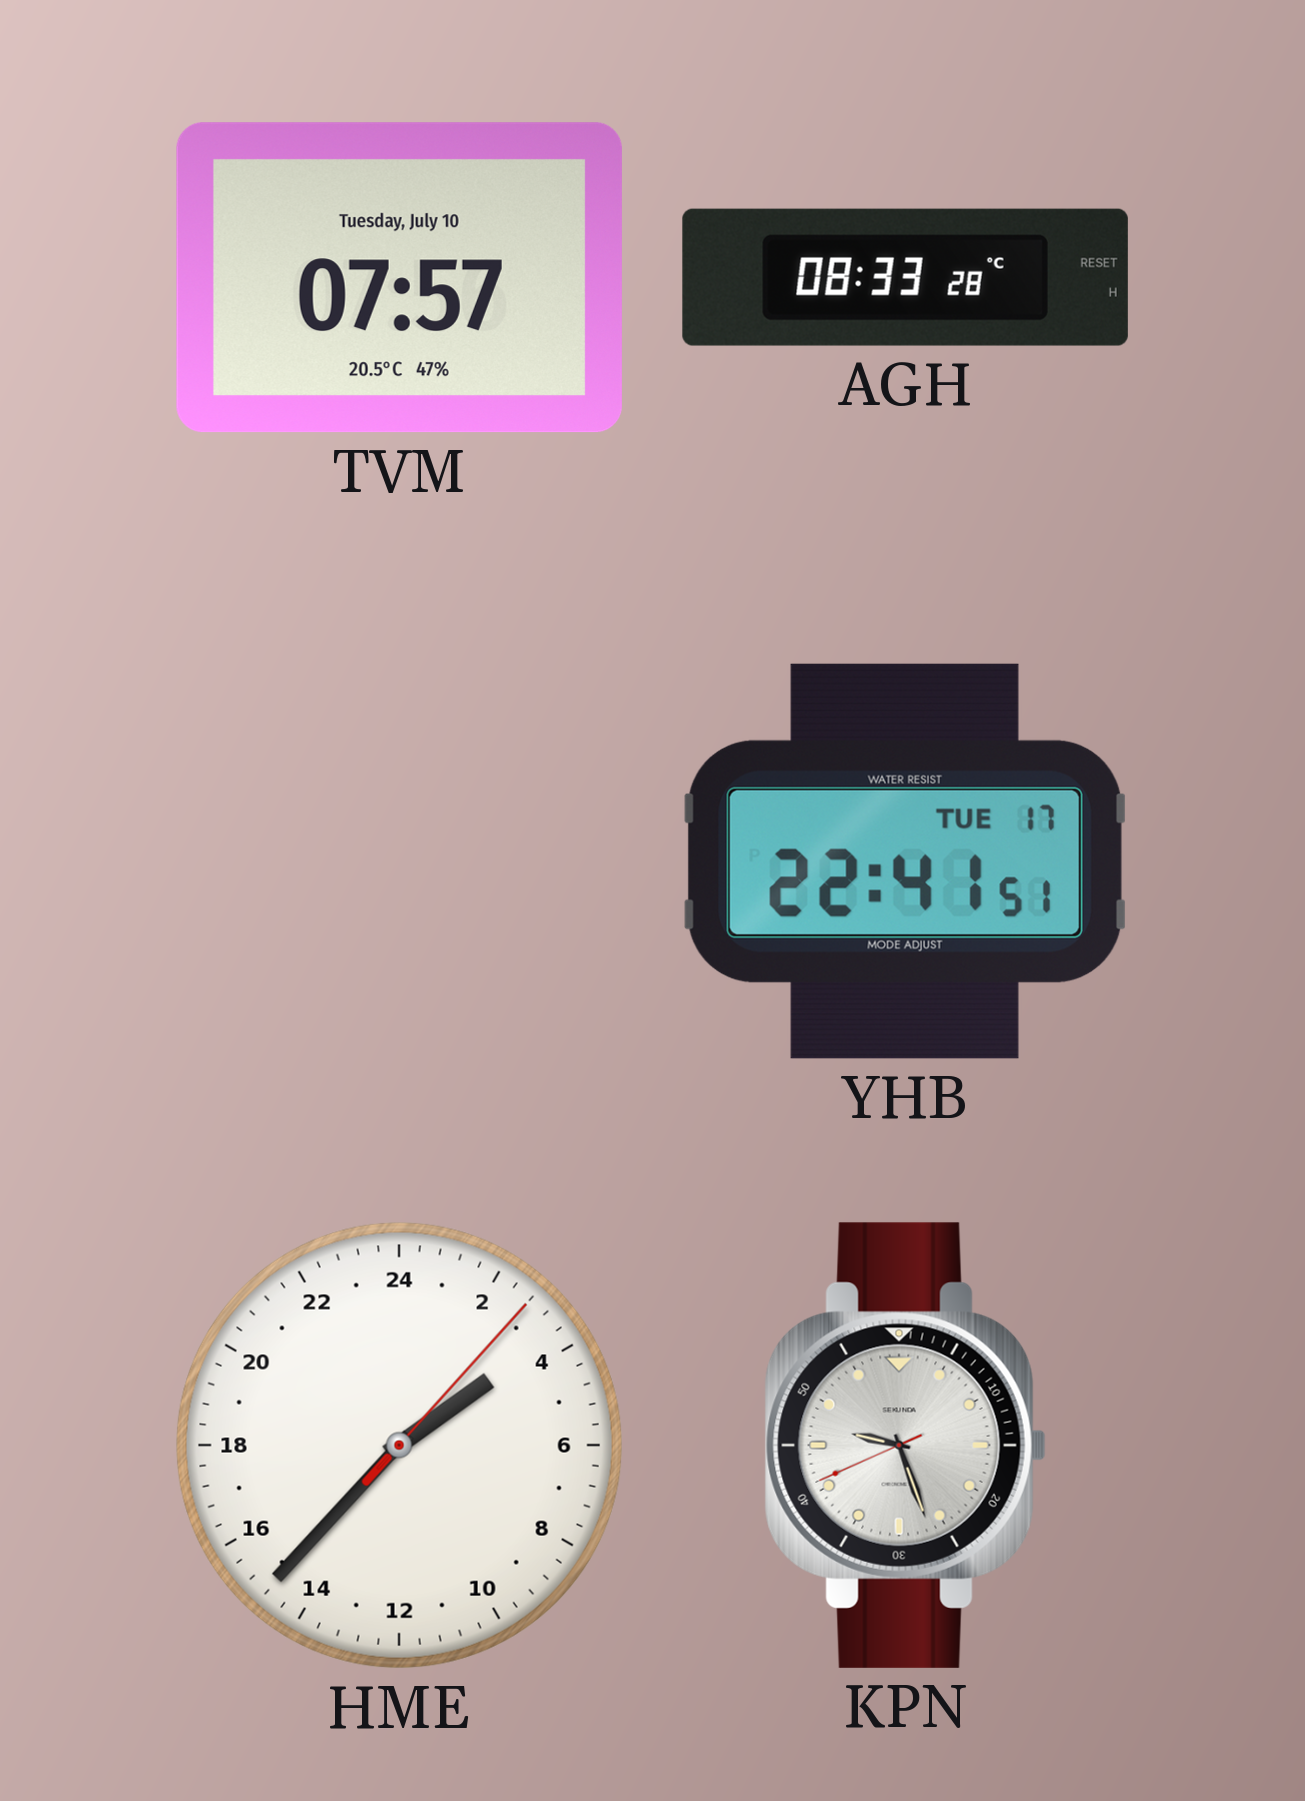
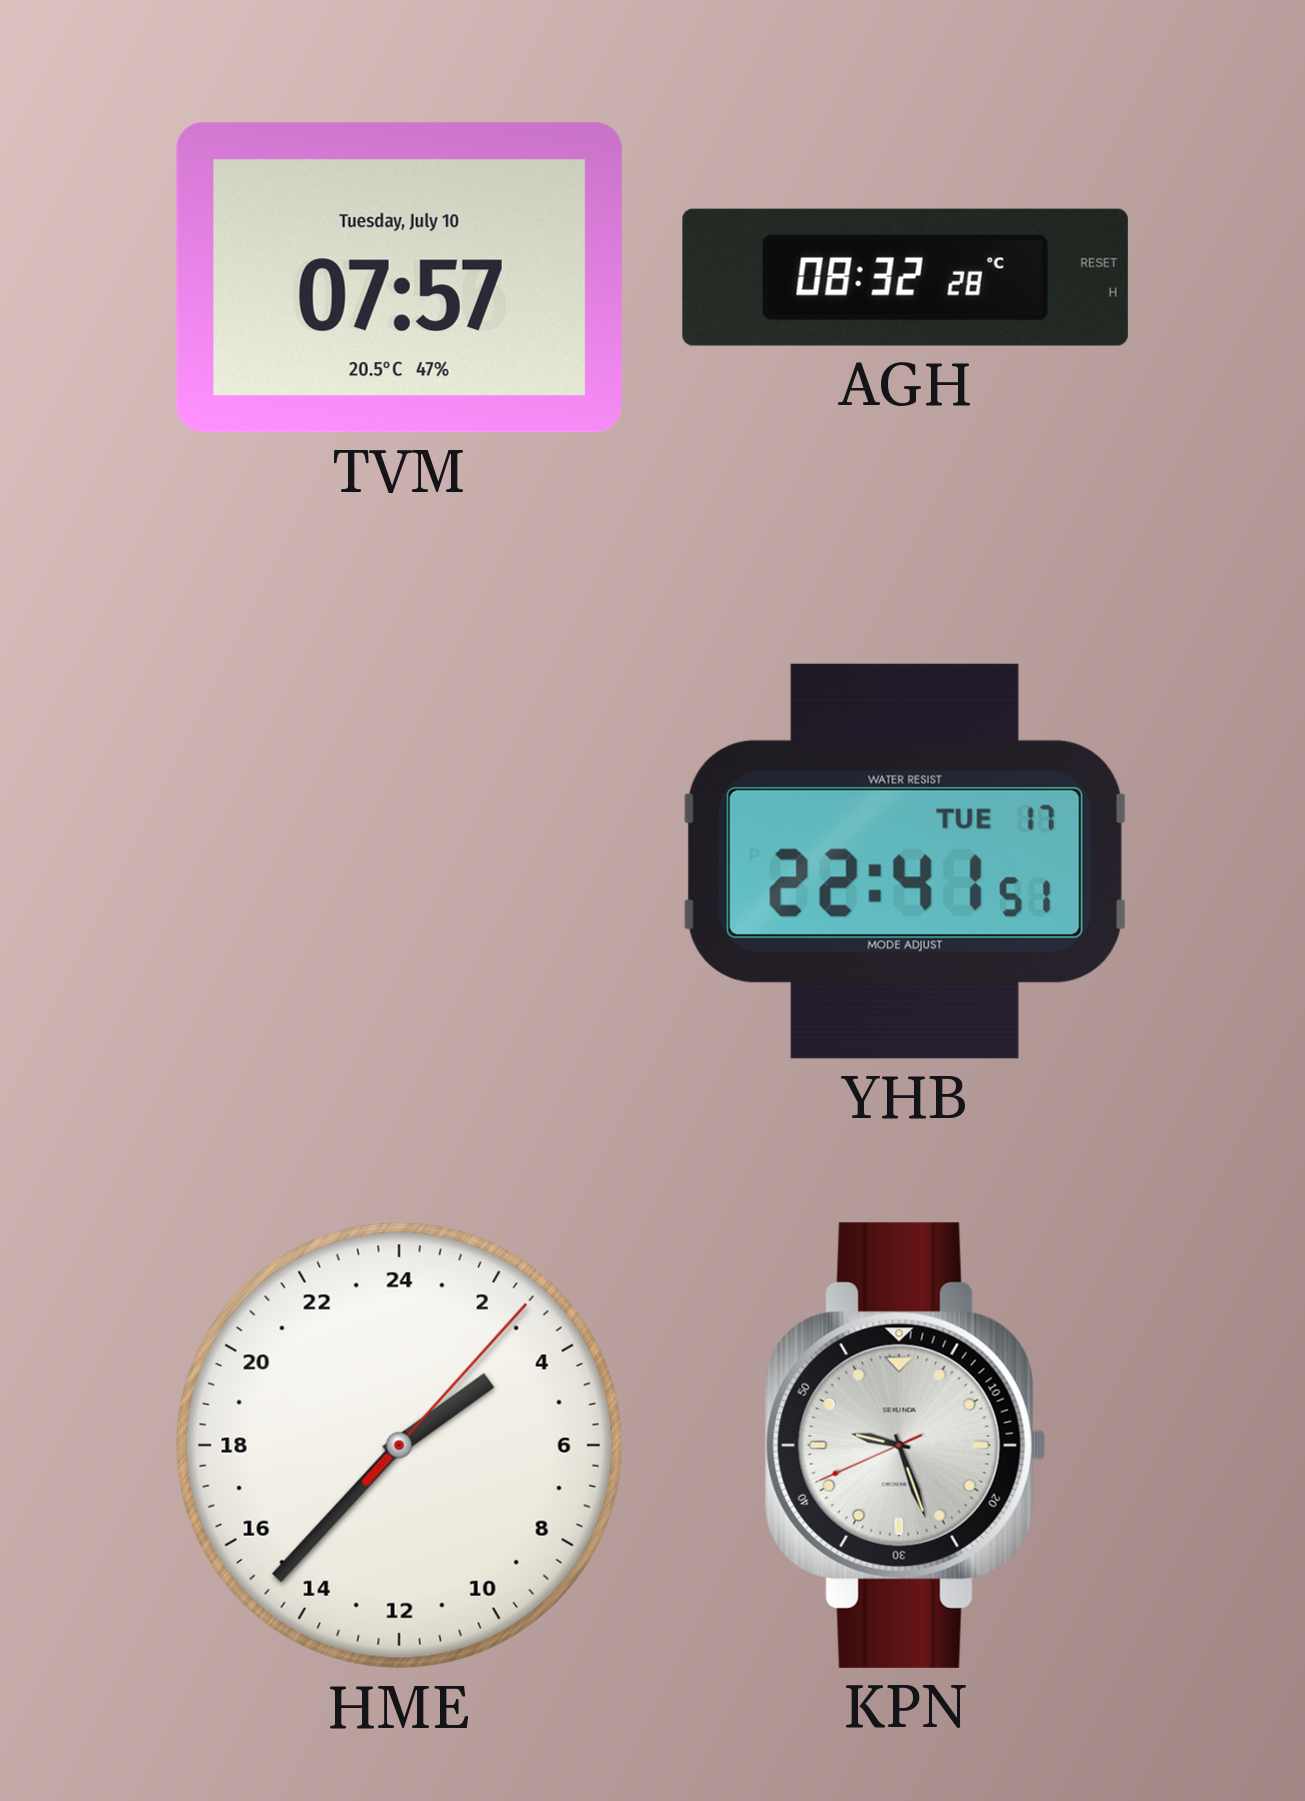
AGH: 08:33 -> 08:32
